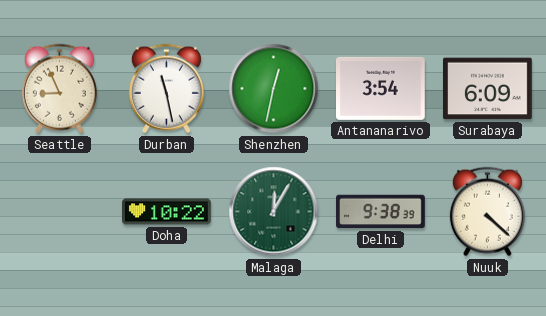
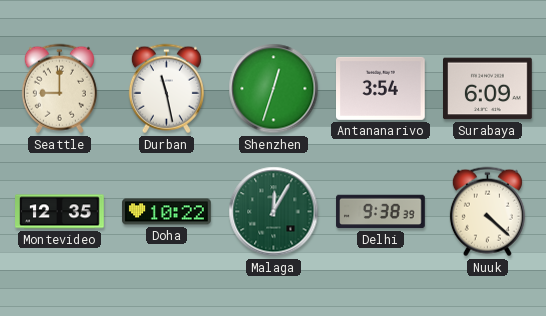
Seattle: 8:56 -> 9:00
Shenzhen: 12:32 -> 12:33
Montevideo: none -> 12:35
